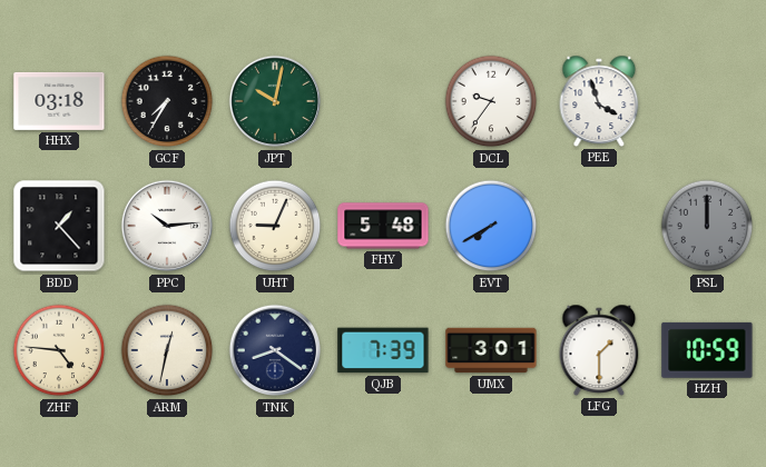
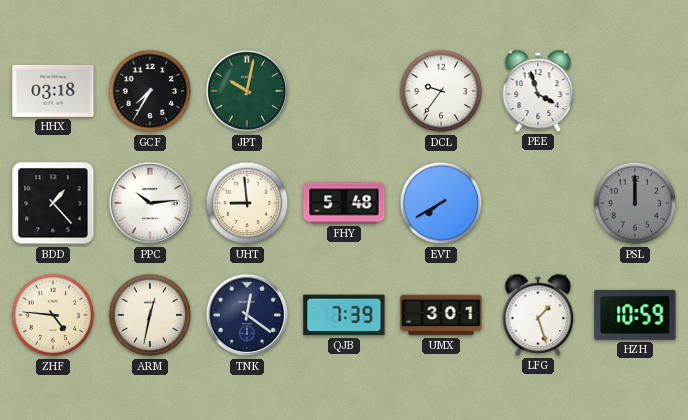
UHT: 9:04 -> 8:59
TNK: 8:21 -> 12:21
LFG: 1:30 -> 1:27
